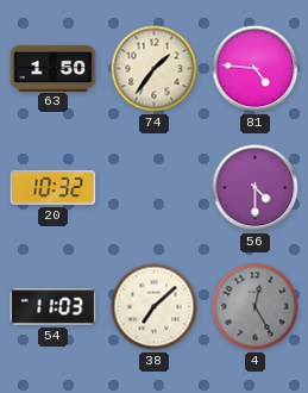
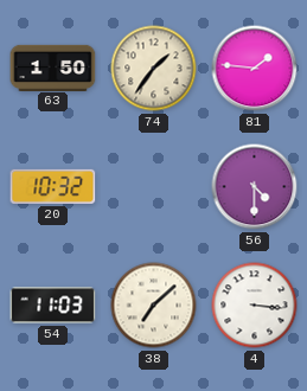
81: 4:46 -> 1:46
4: 12:25 -> 3:16
4 dial: grey -> white
